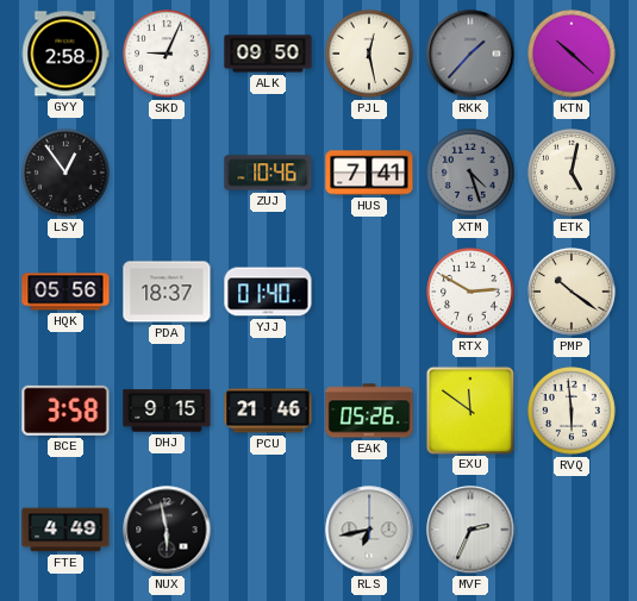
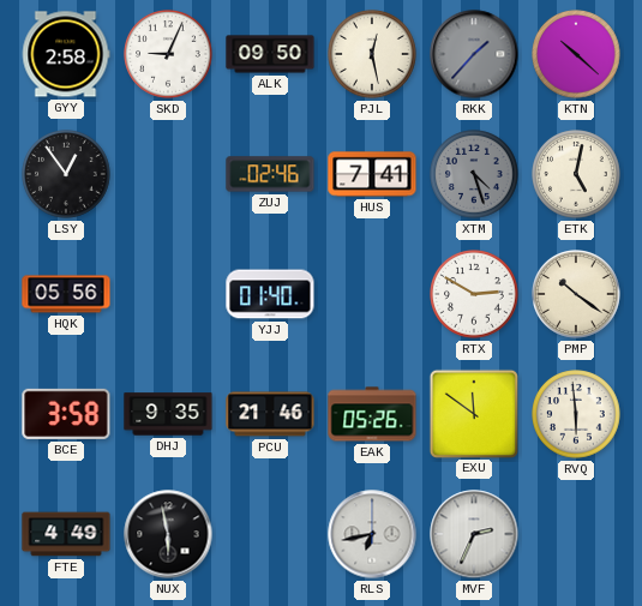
ZUJ: 10:46 -> 02:46
PDA: 18:37 -> none
DHJ: 9:15 -> 9:35
